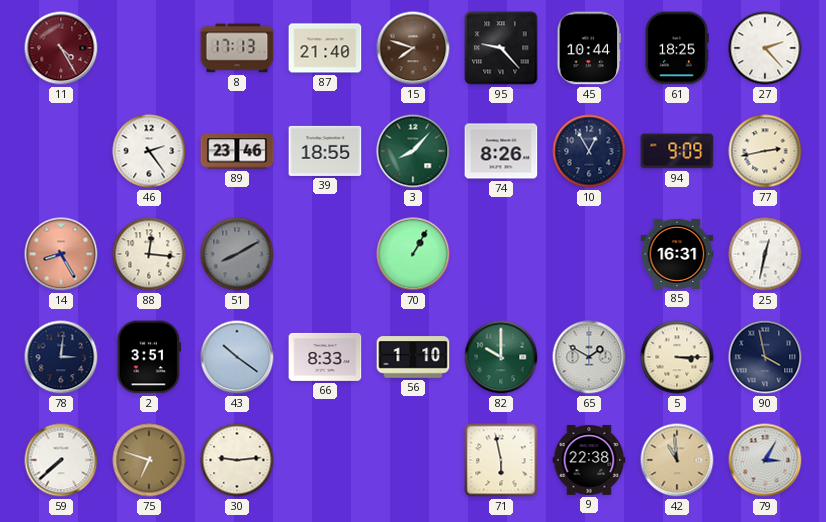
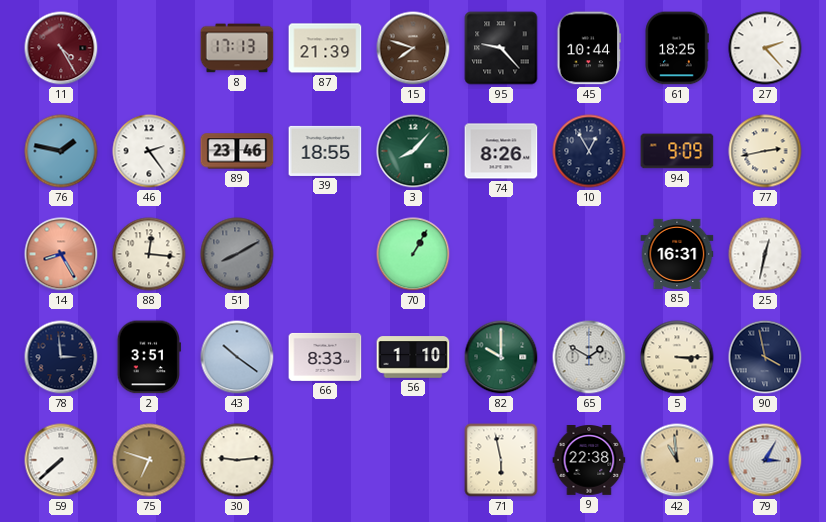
87: 21:40 -> 21:39
76: none -> 1:47
78: 3:01 -> 2:59
